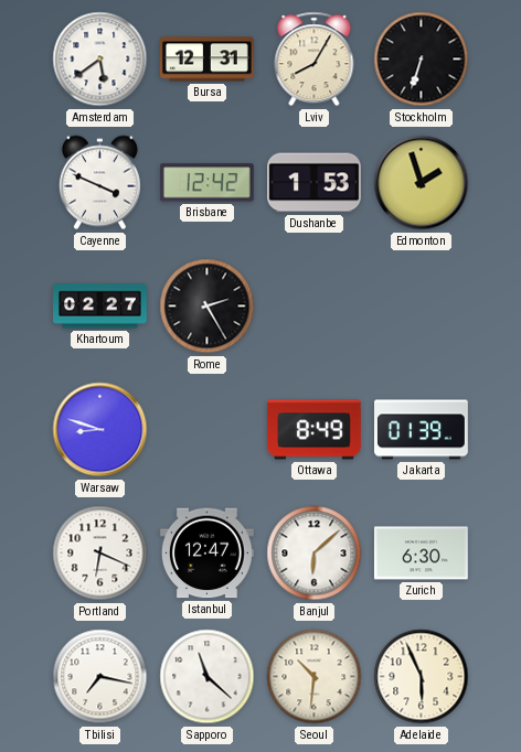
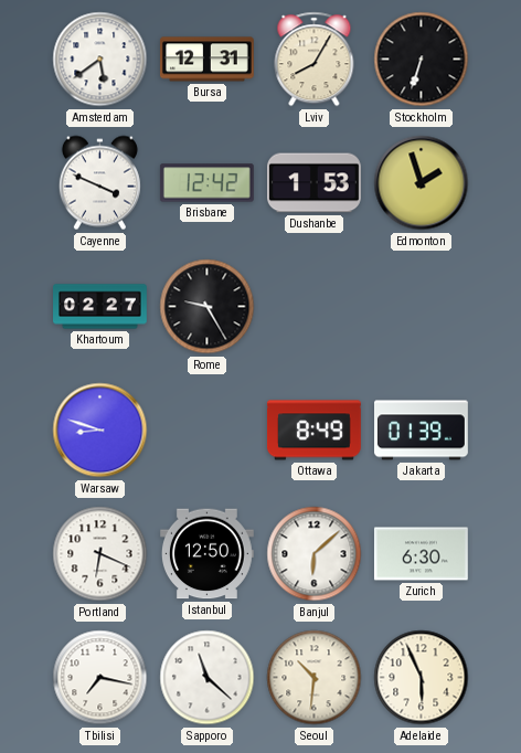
Rome: 2:25 -> 9:25
Istanbul: 12:47 -> 12:50
